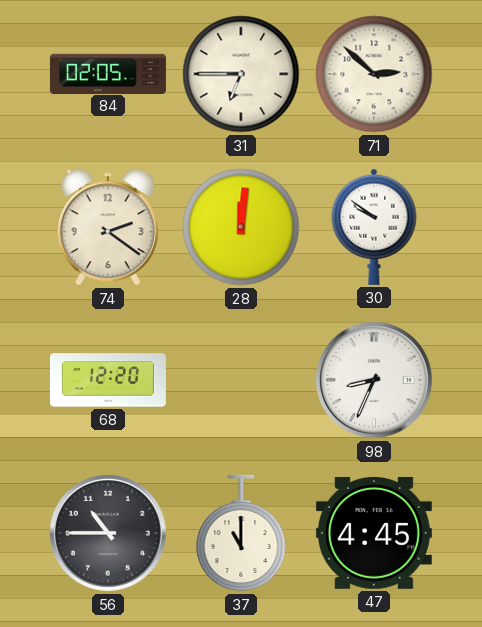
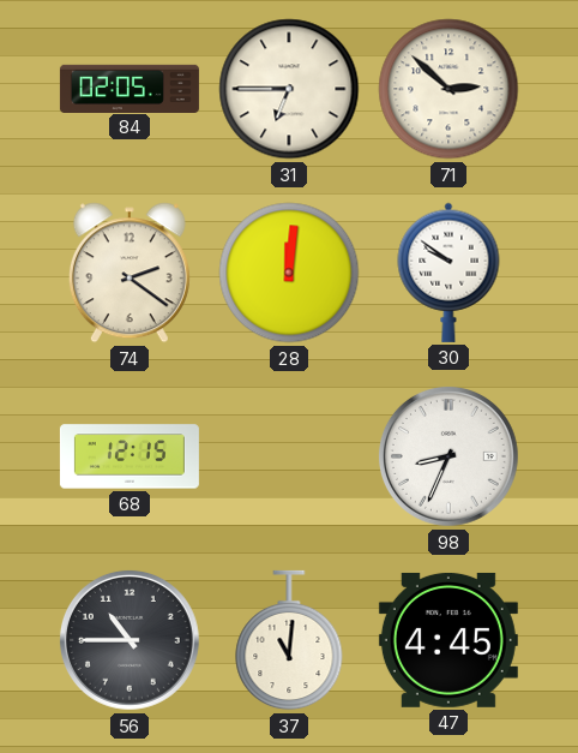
68: 12:20 -> 12:15
37: 11:00 -> 11:01
